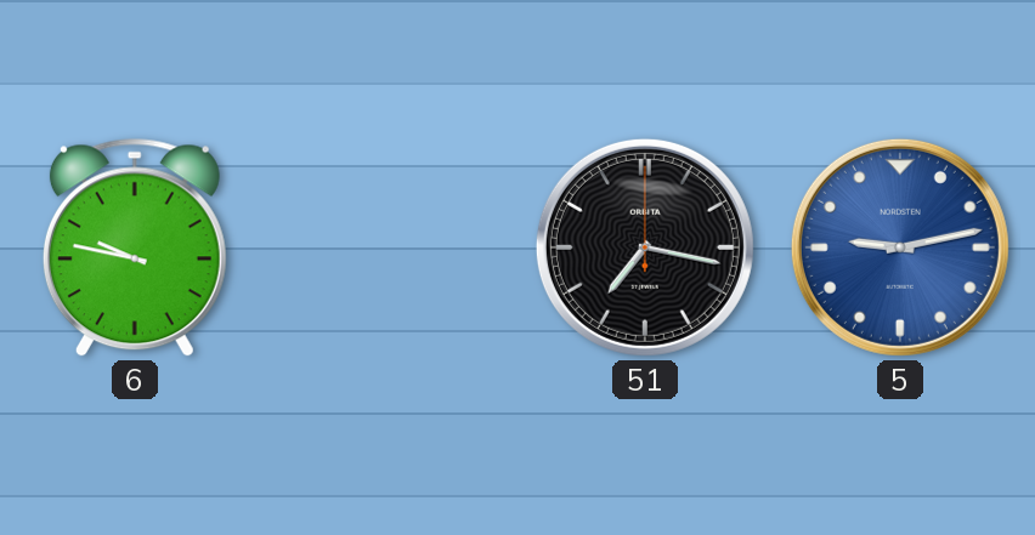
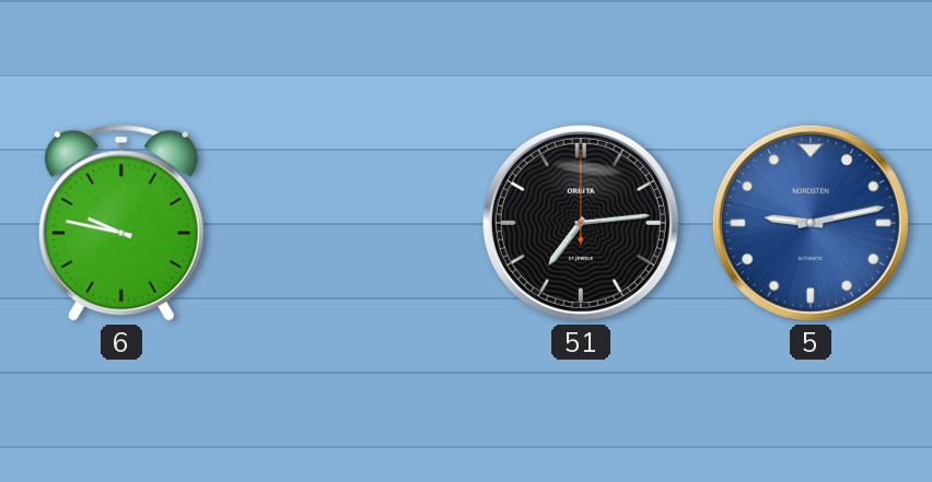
51: 7:17 -> 7:14
